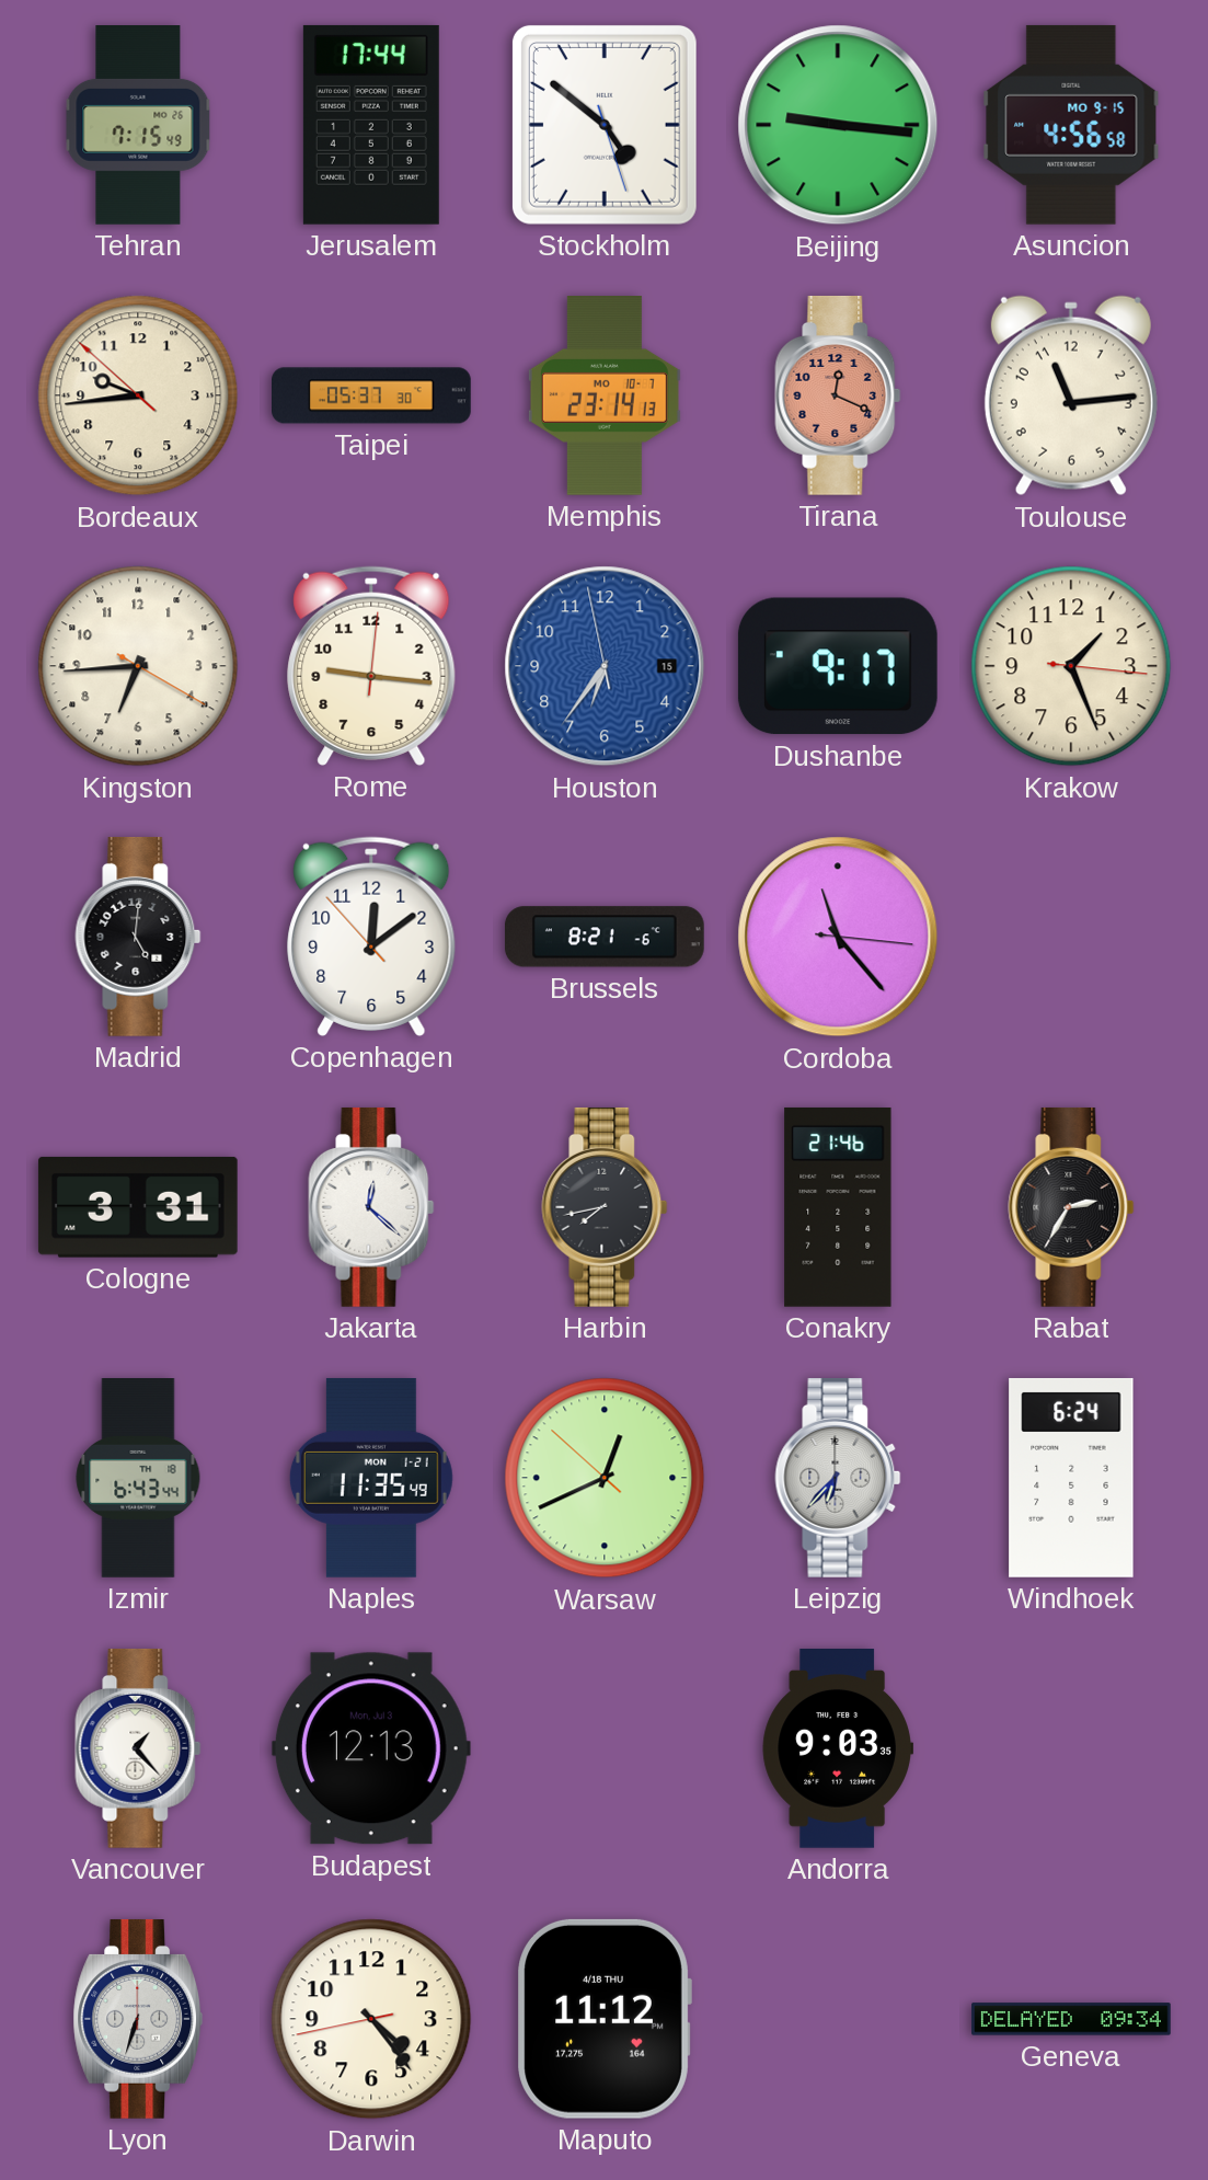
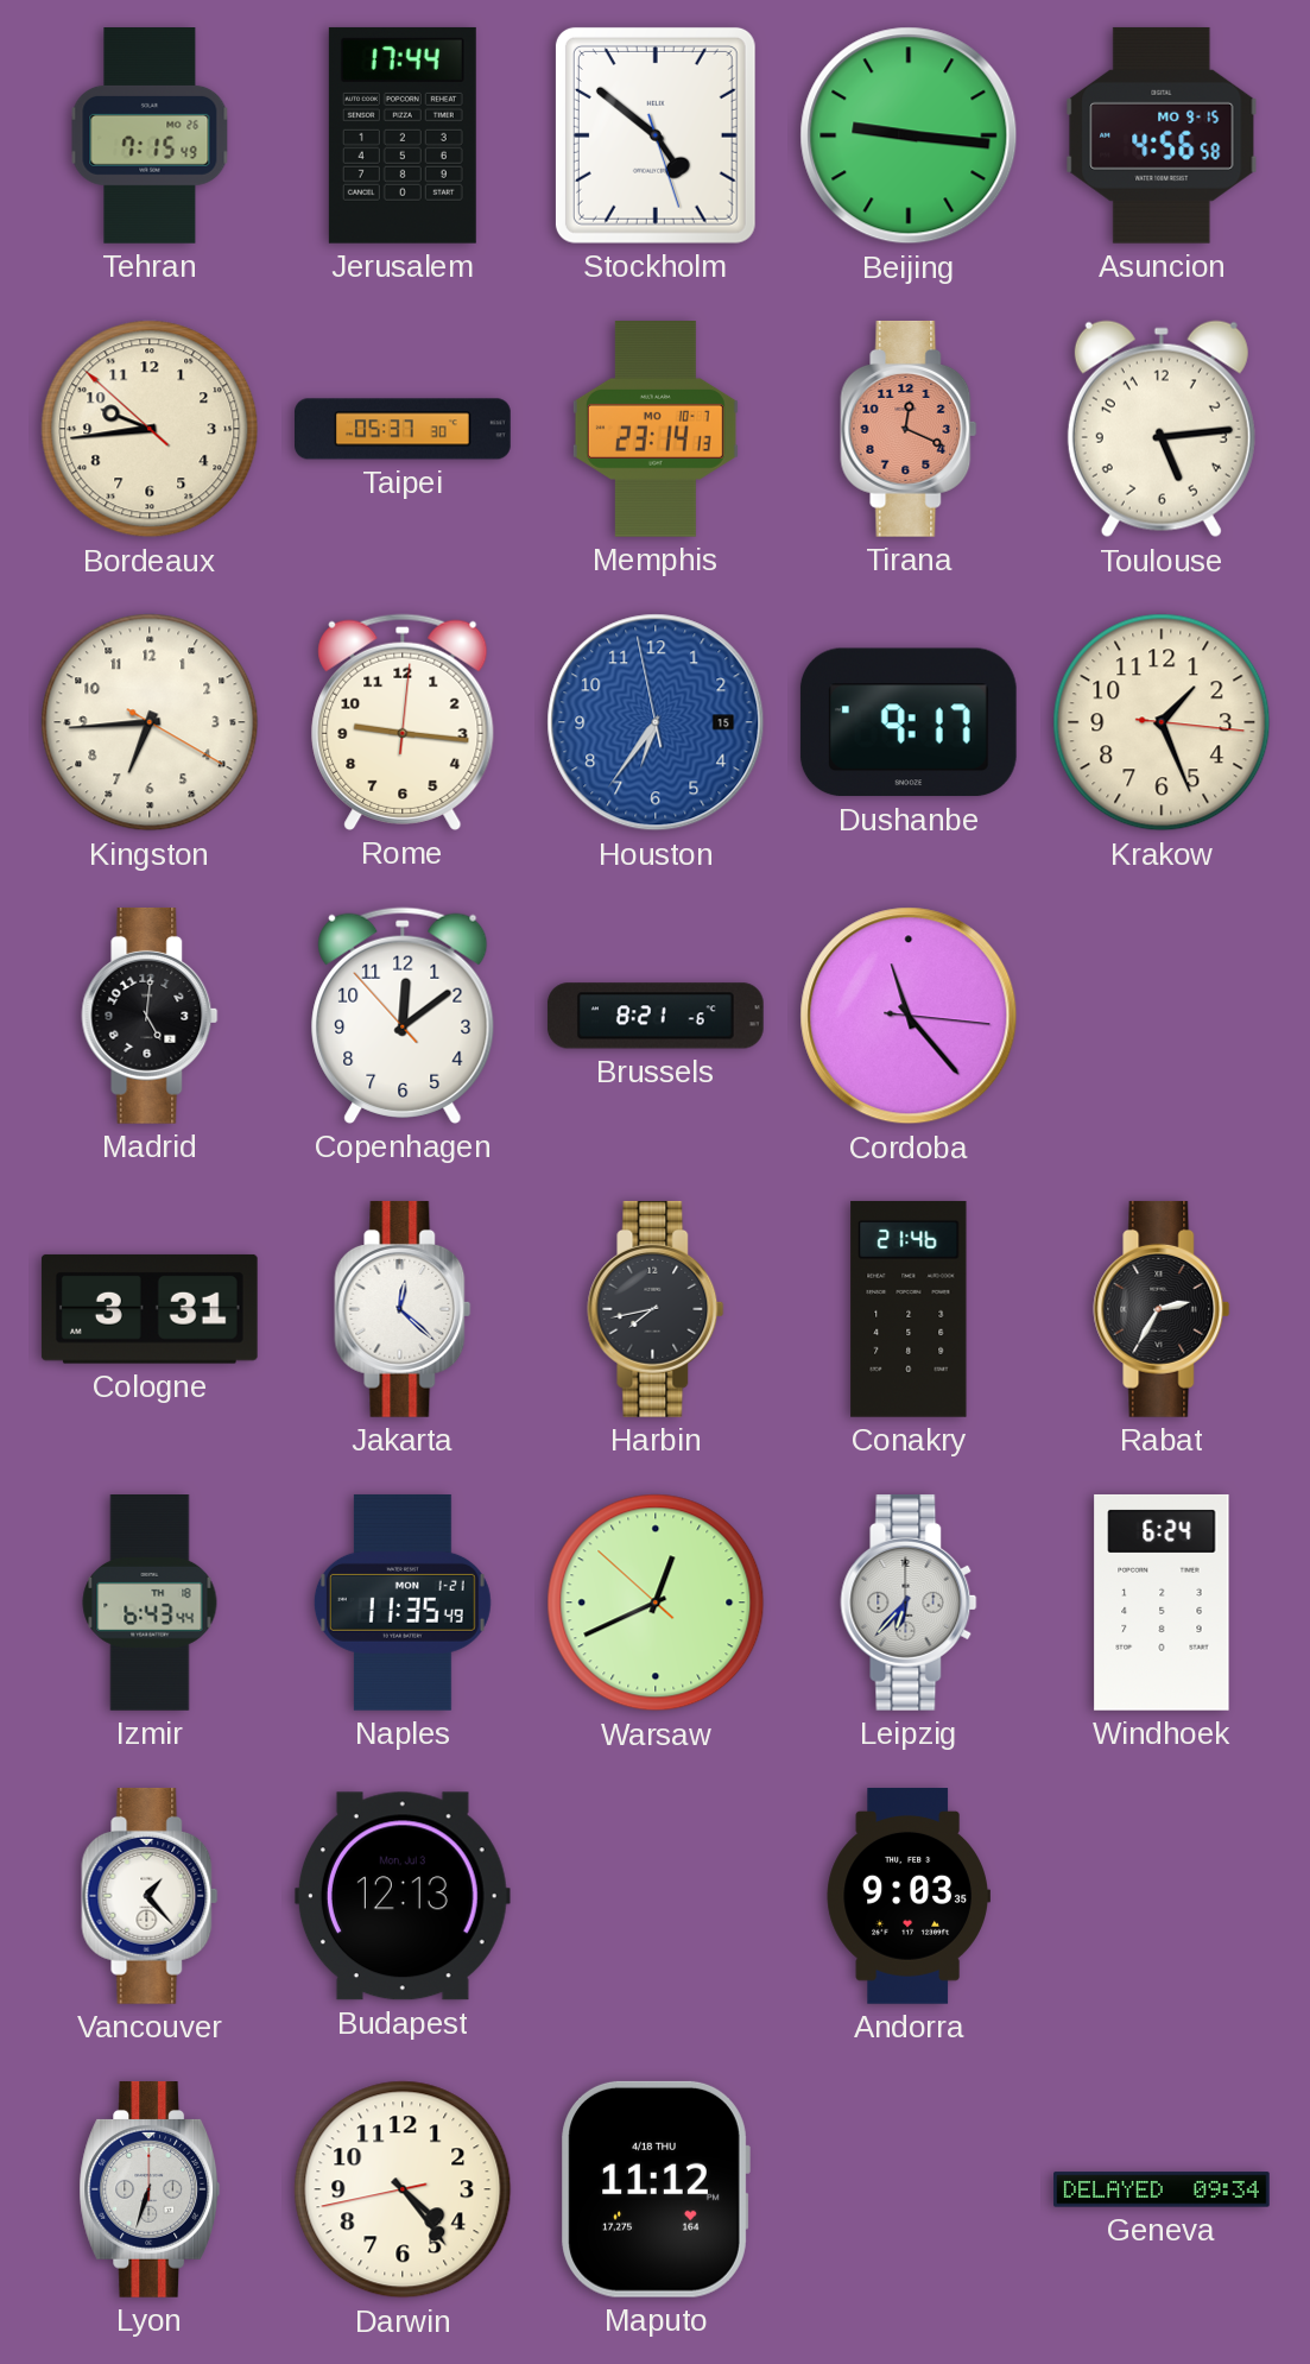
Toulouse: 11:14 -> 5:14
